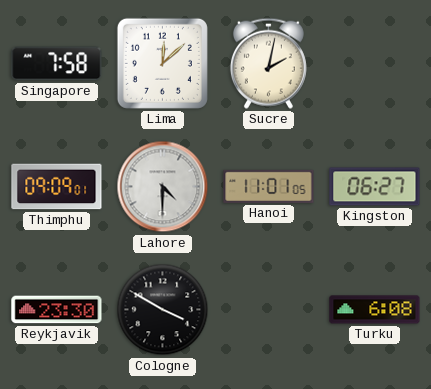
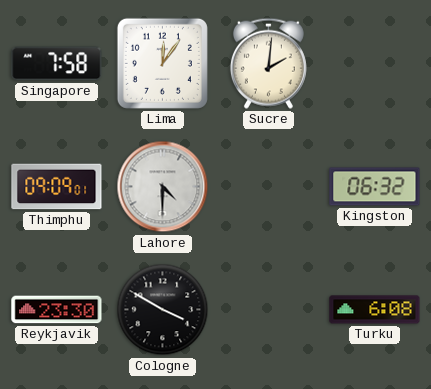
Lima: 12:08 -> 12:06
Sucre: 2:02 -> 2:01
Hanoi: 11:01 -> none
Kingston: 06:27 -> 06:32
